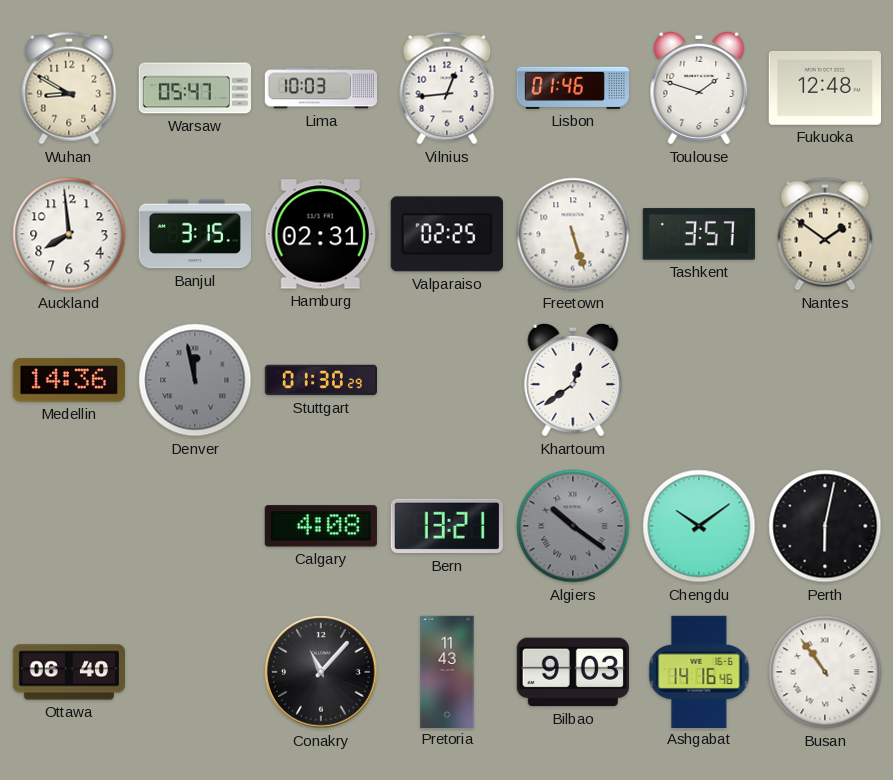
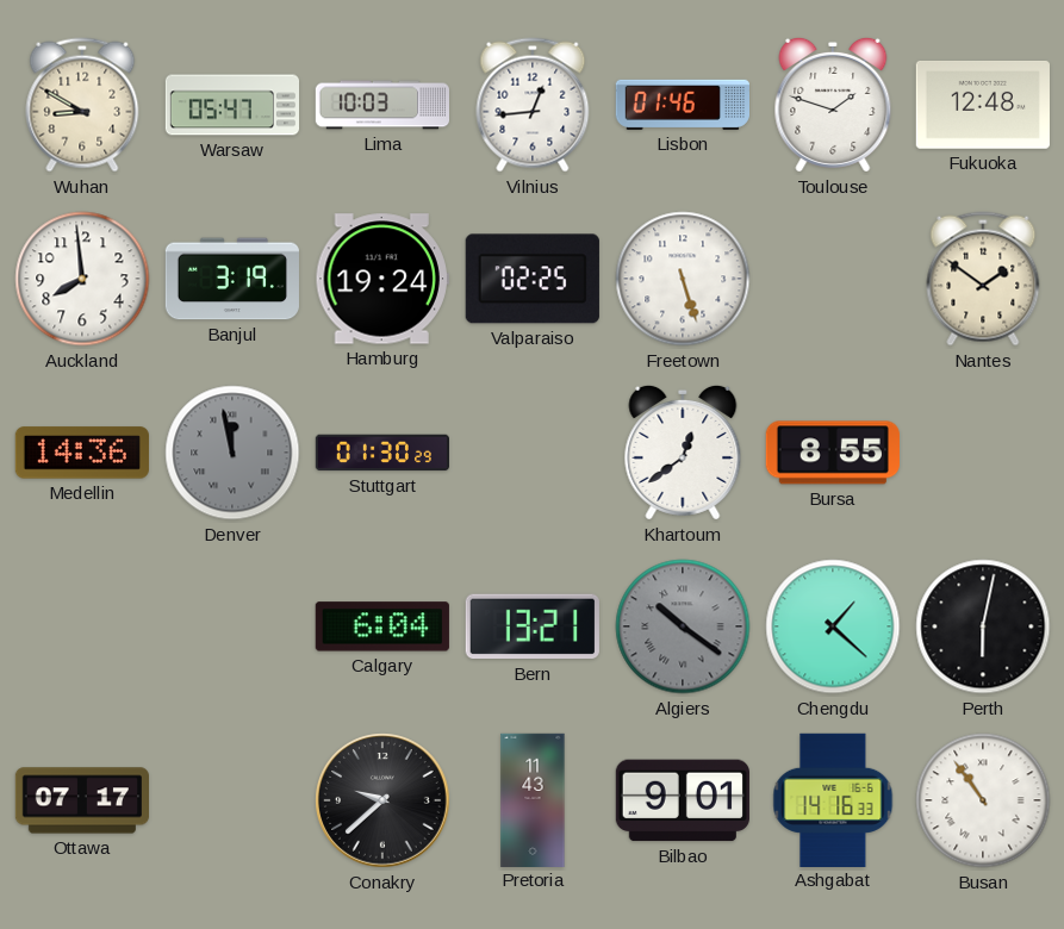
Banjul: 3:15 -> 3:19
Hamburg: 02:31 -> 19:24
Tashkent: 3:57 -> none
Bursa: none -> 8:55
Calgary: 4:08 -> 6:04
Chengdu: 10:09 -> 1:22
Ottawa: 06:40 -> 07:17
Conakry: 11:07 -> 9:38
Bilbao: 9:03 -> 9:01
Ashgabat: 14:16:46 -> 14:16:33
